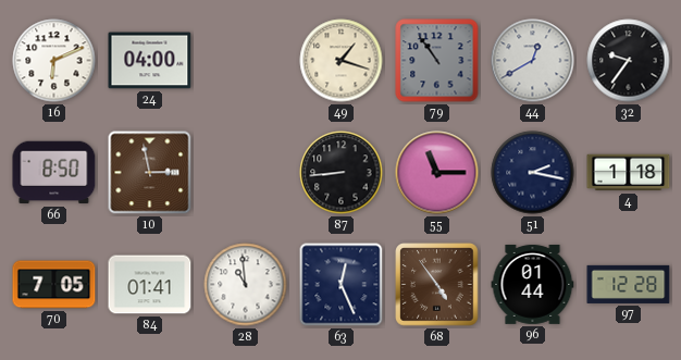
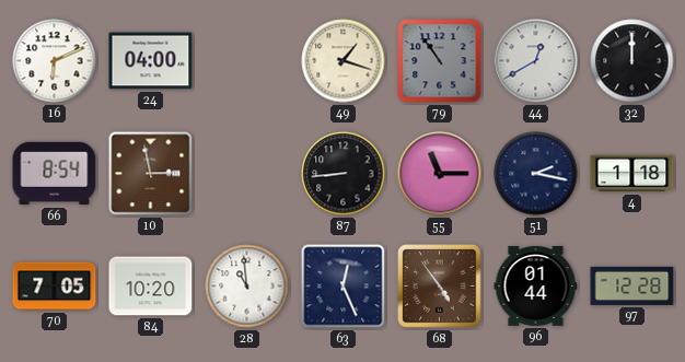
32: 9:36 -> 12:00
66: 8:50 -> 8:54
84: 01:41 -> 10:20
